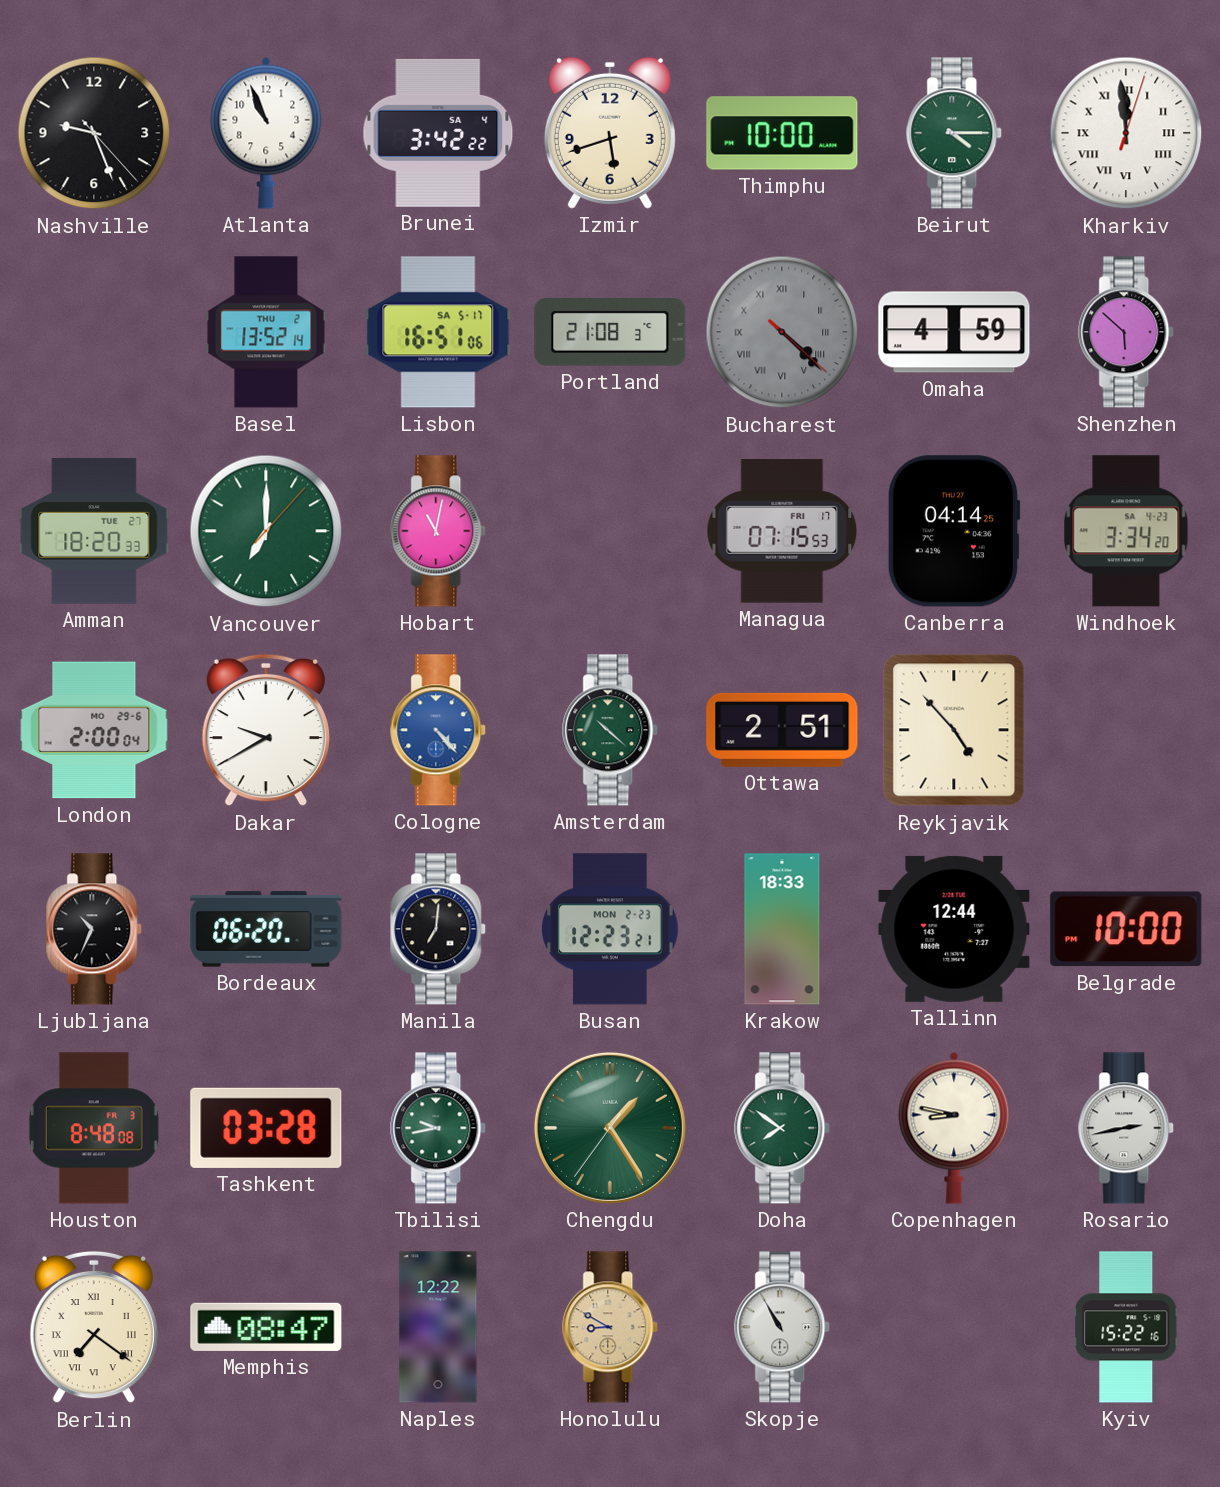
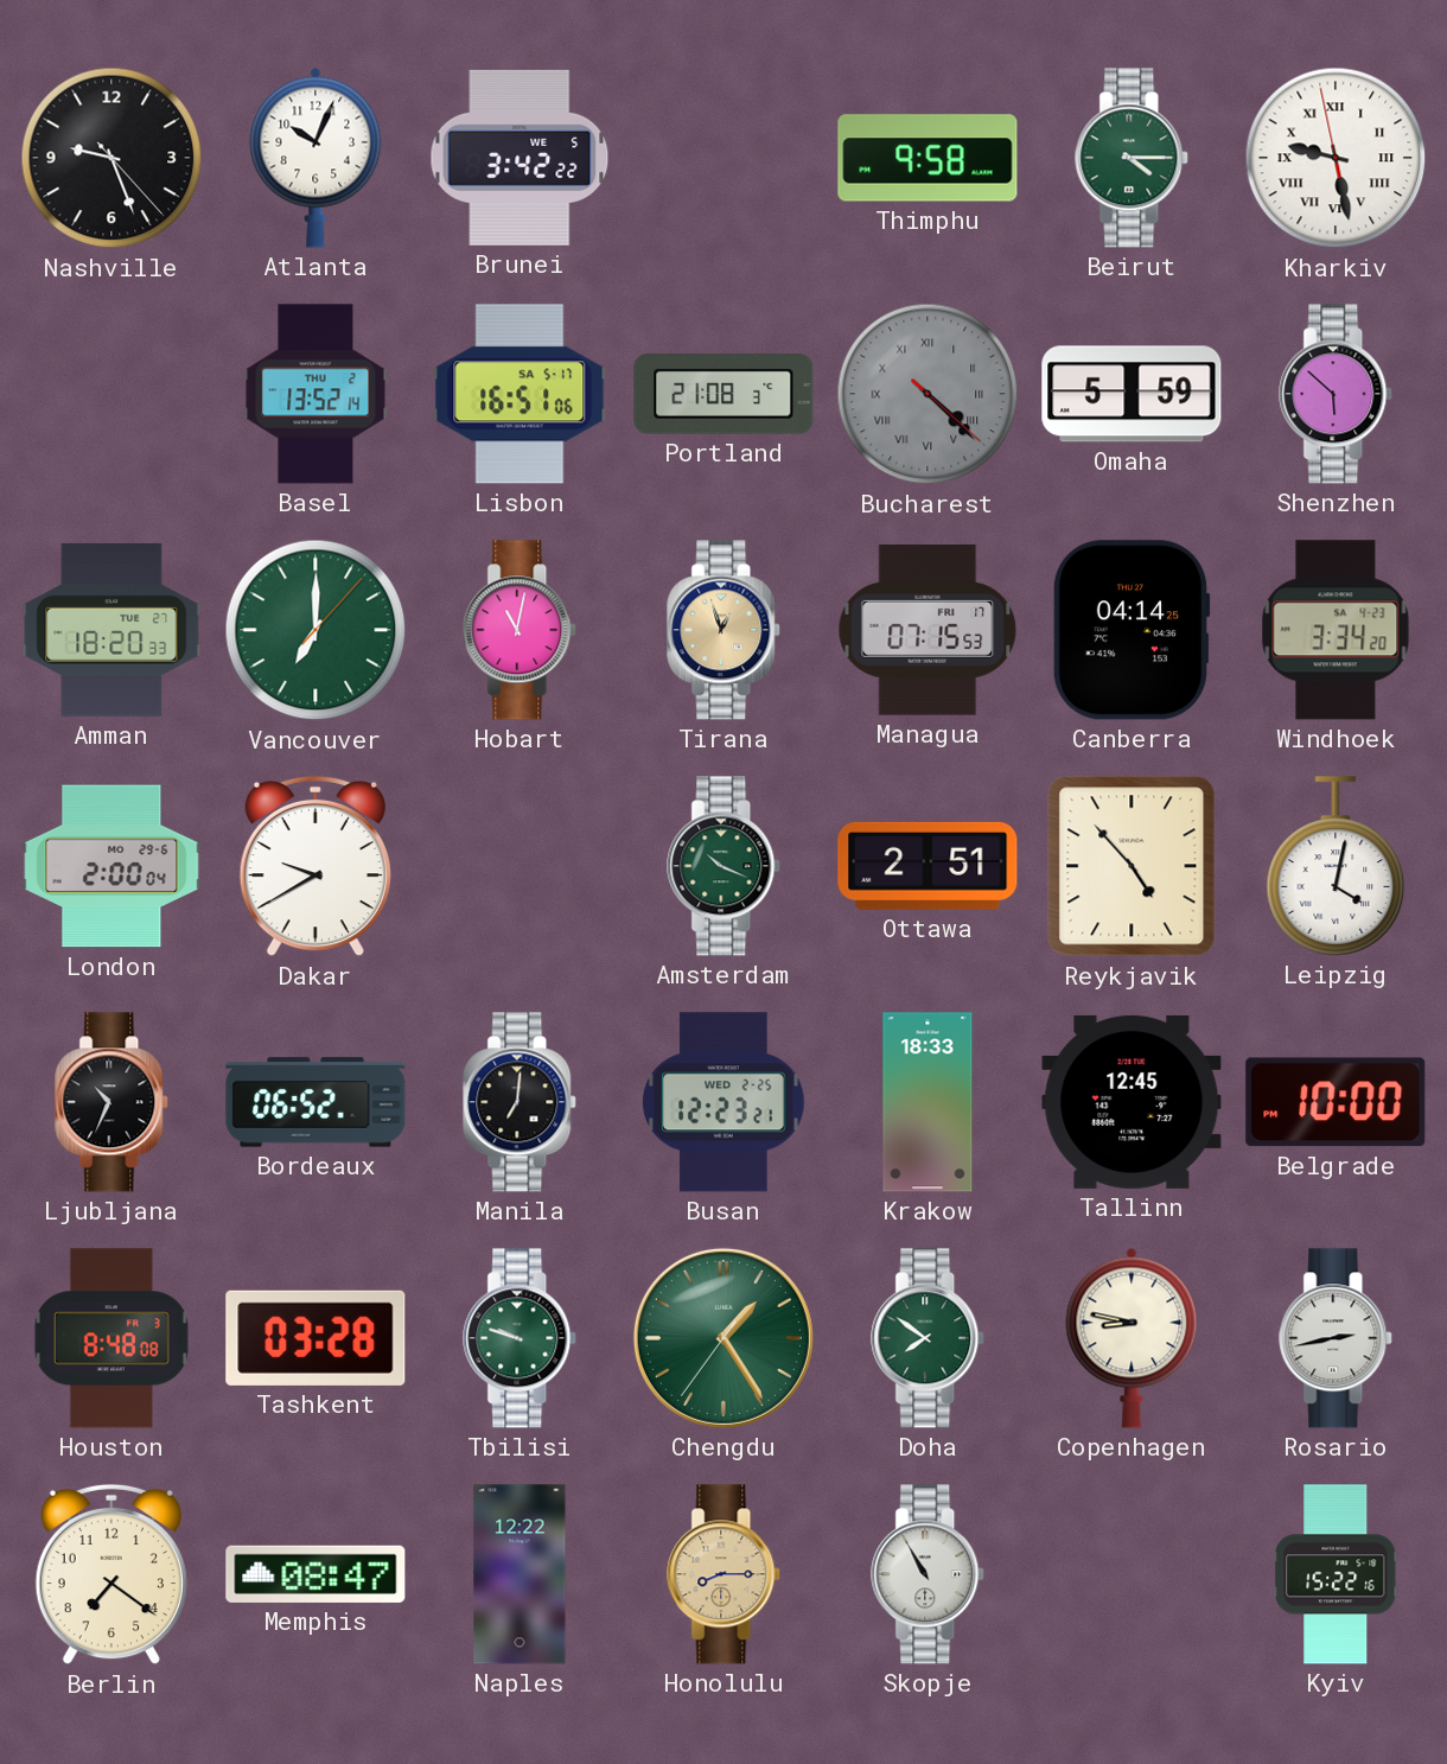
Atlanta: 10:56 -> 10:04
Brunei date: SA 4 -> WE 5
Izmir: 5:42 -> none
Thimphu: 10:00 -> 9:58
Kharkiv: 11:59 -> 9:27
Omaha: 4:59 -> 5:59
Tirana: none -> 12:57
Cologne: 4:23 -> none
Amsterdam: 10:22 -> 10:19
Leipzig: none -> 4:02
Bordeaux: 06:20 -> 06:52
Busan date: MON 2-23 -> WED 2-25
Tallinn: 12:44 -> 12:45
Tbilisi: 9:43 -> 9:48
Berlin numerals: Roman -> Arabic
Honolulu: 8:50 -> 8:15
